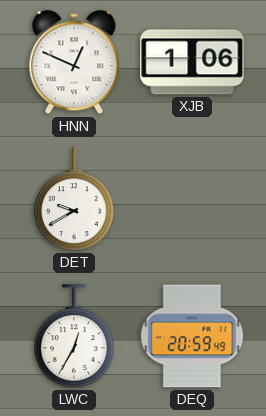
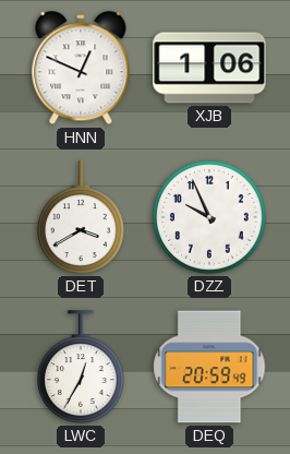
DET: 9:40 -> 3:40
DZZ: none -> 9:56
